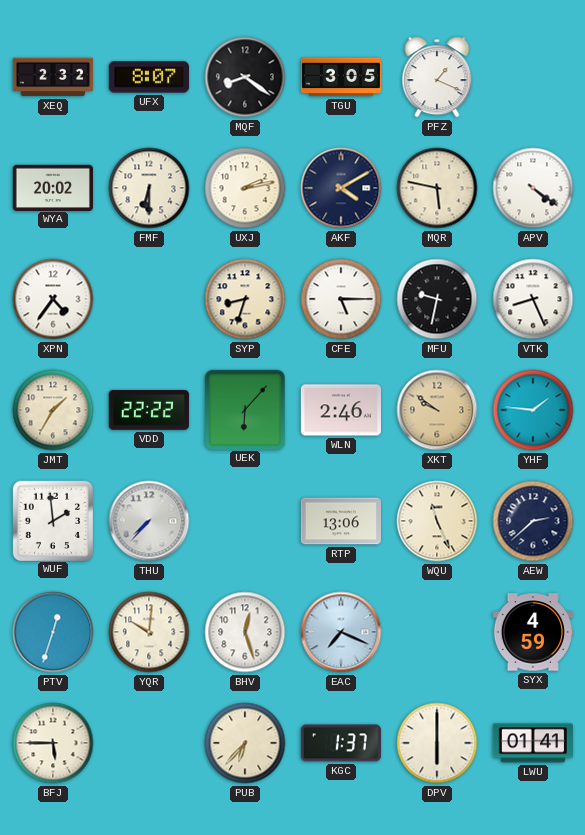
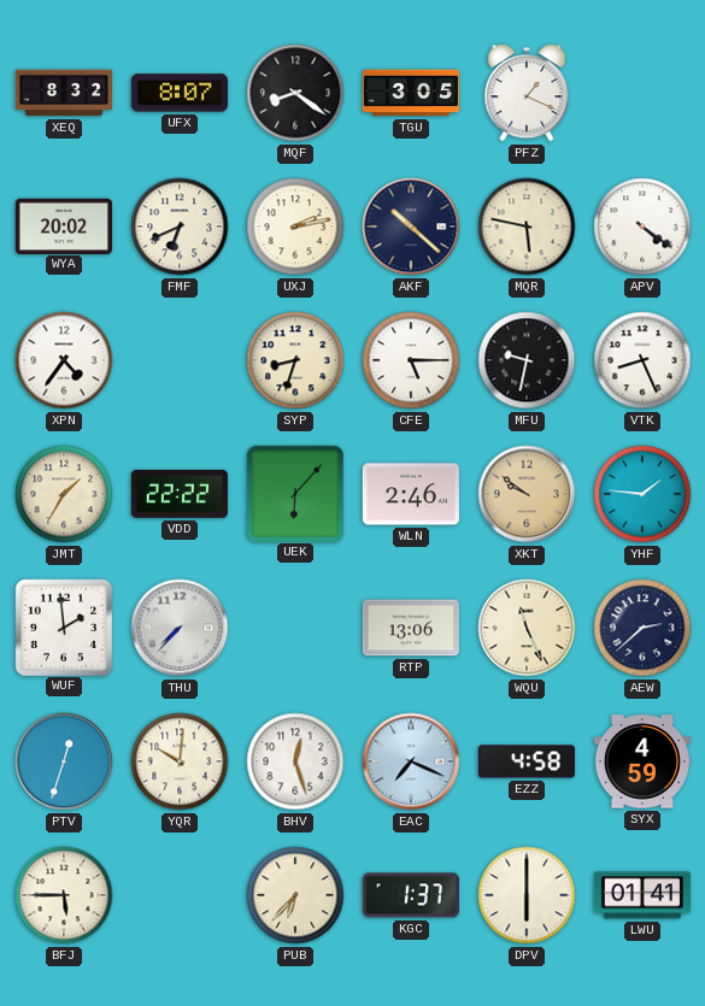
XEQ: 2:32 -> 8:32
FMF: 6:30 -> 6:41
AKF: 4:10 -> 10:22
EZZ: none -> 4:58
